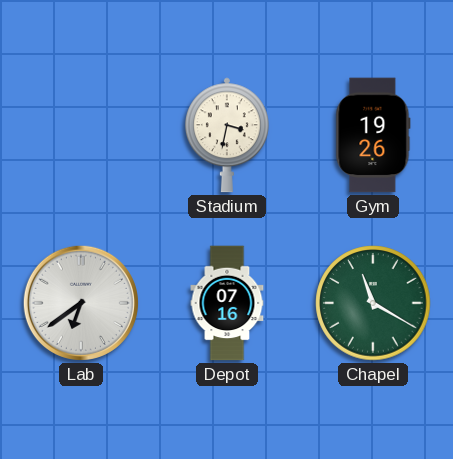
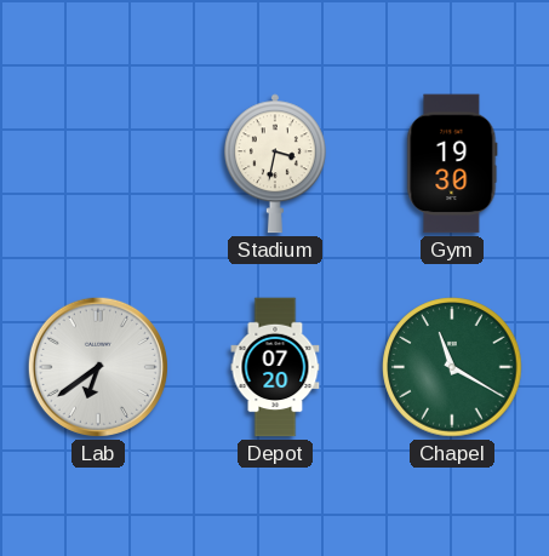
Gym: 19:26 -> 19:30
Depot: 07:16 -> 07:20
